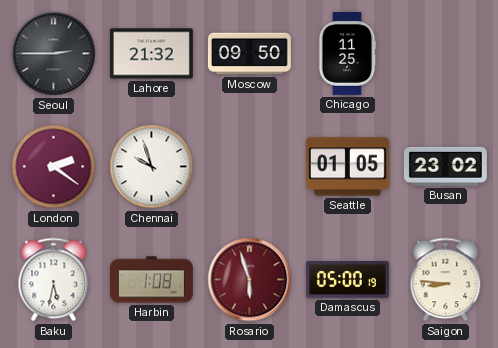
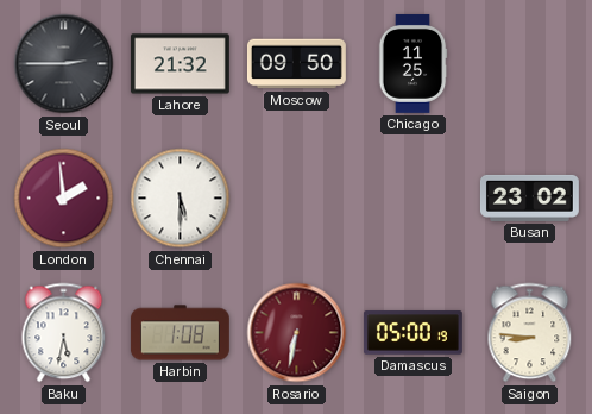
London: 2:21 -> 1:59
Chennai: 9:57 -> 5:30
Seattle: 01:05 -> none
Rosario: 5:57 -> 6:32
